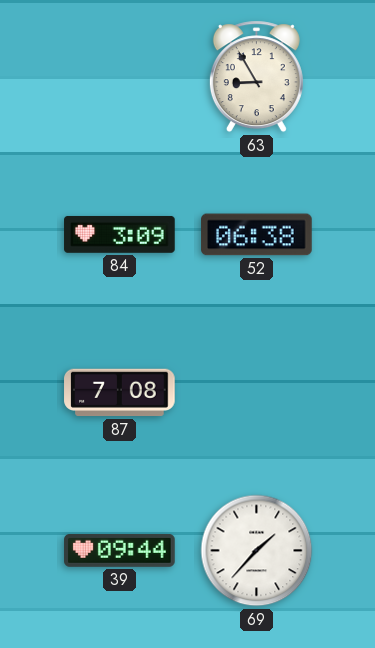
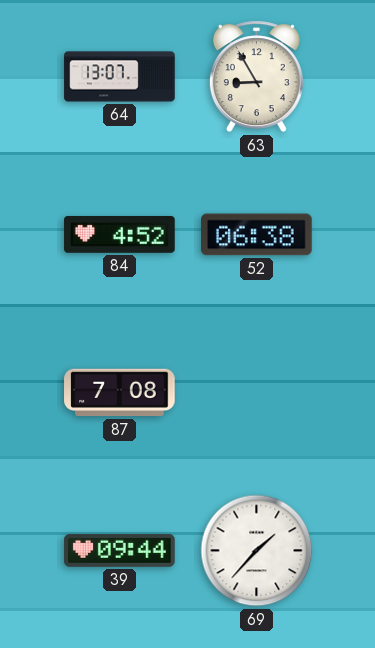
64: none -> 13:07
84: 3:09 -> 4:52
